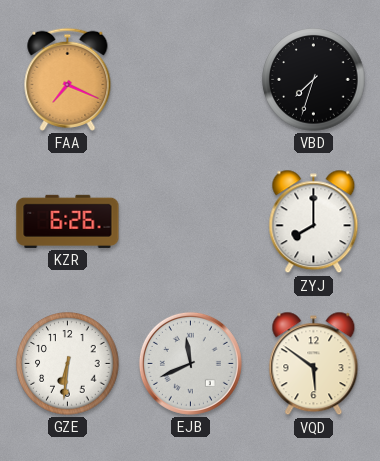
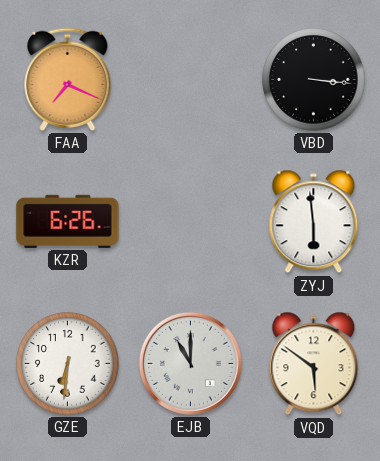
VBD: 7:33 -> 3:16
ZYJ: 8:00 -> 5:59
EJB: 11:41 -> 11:00
